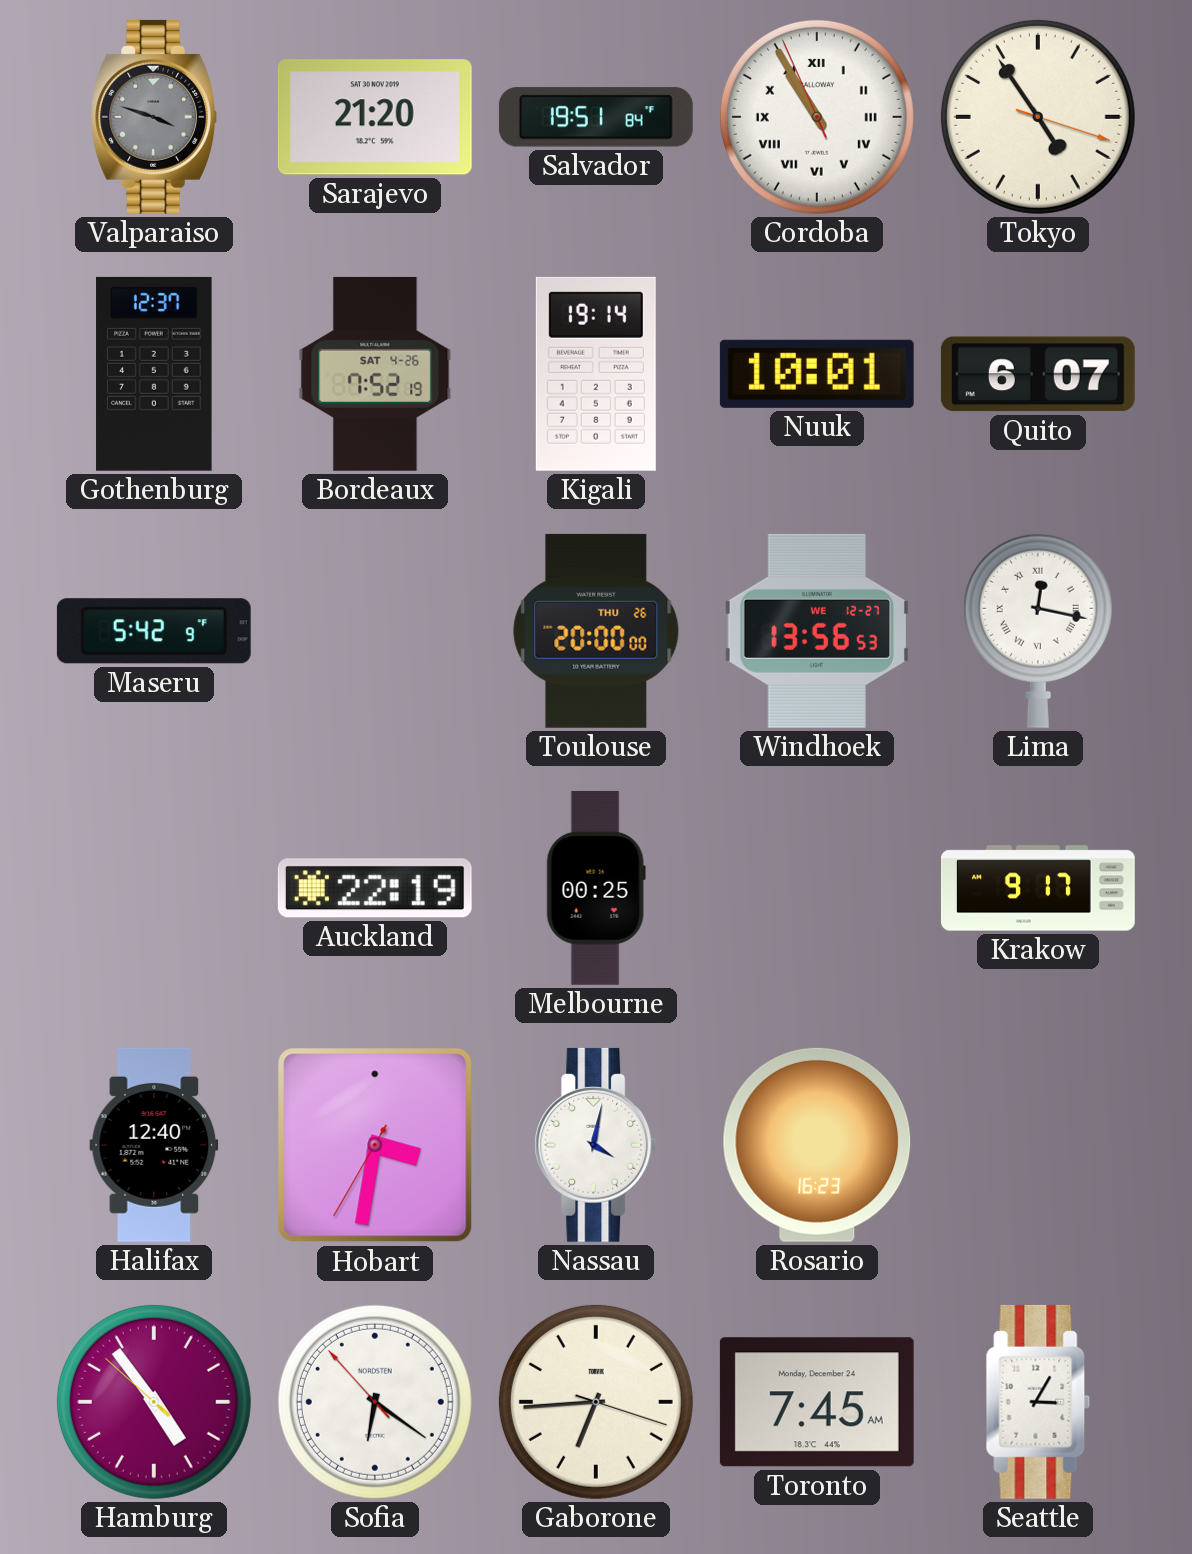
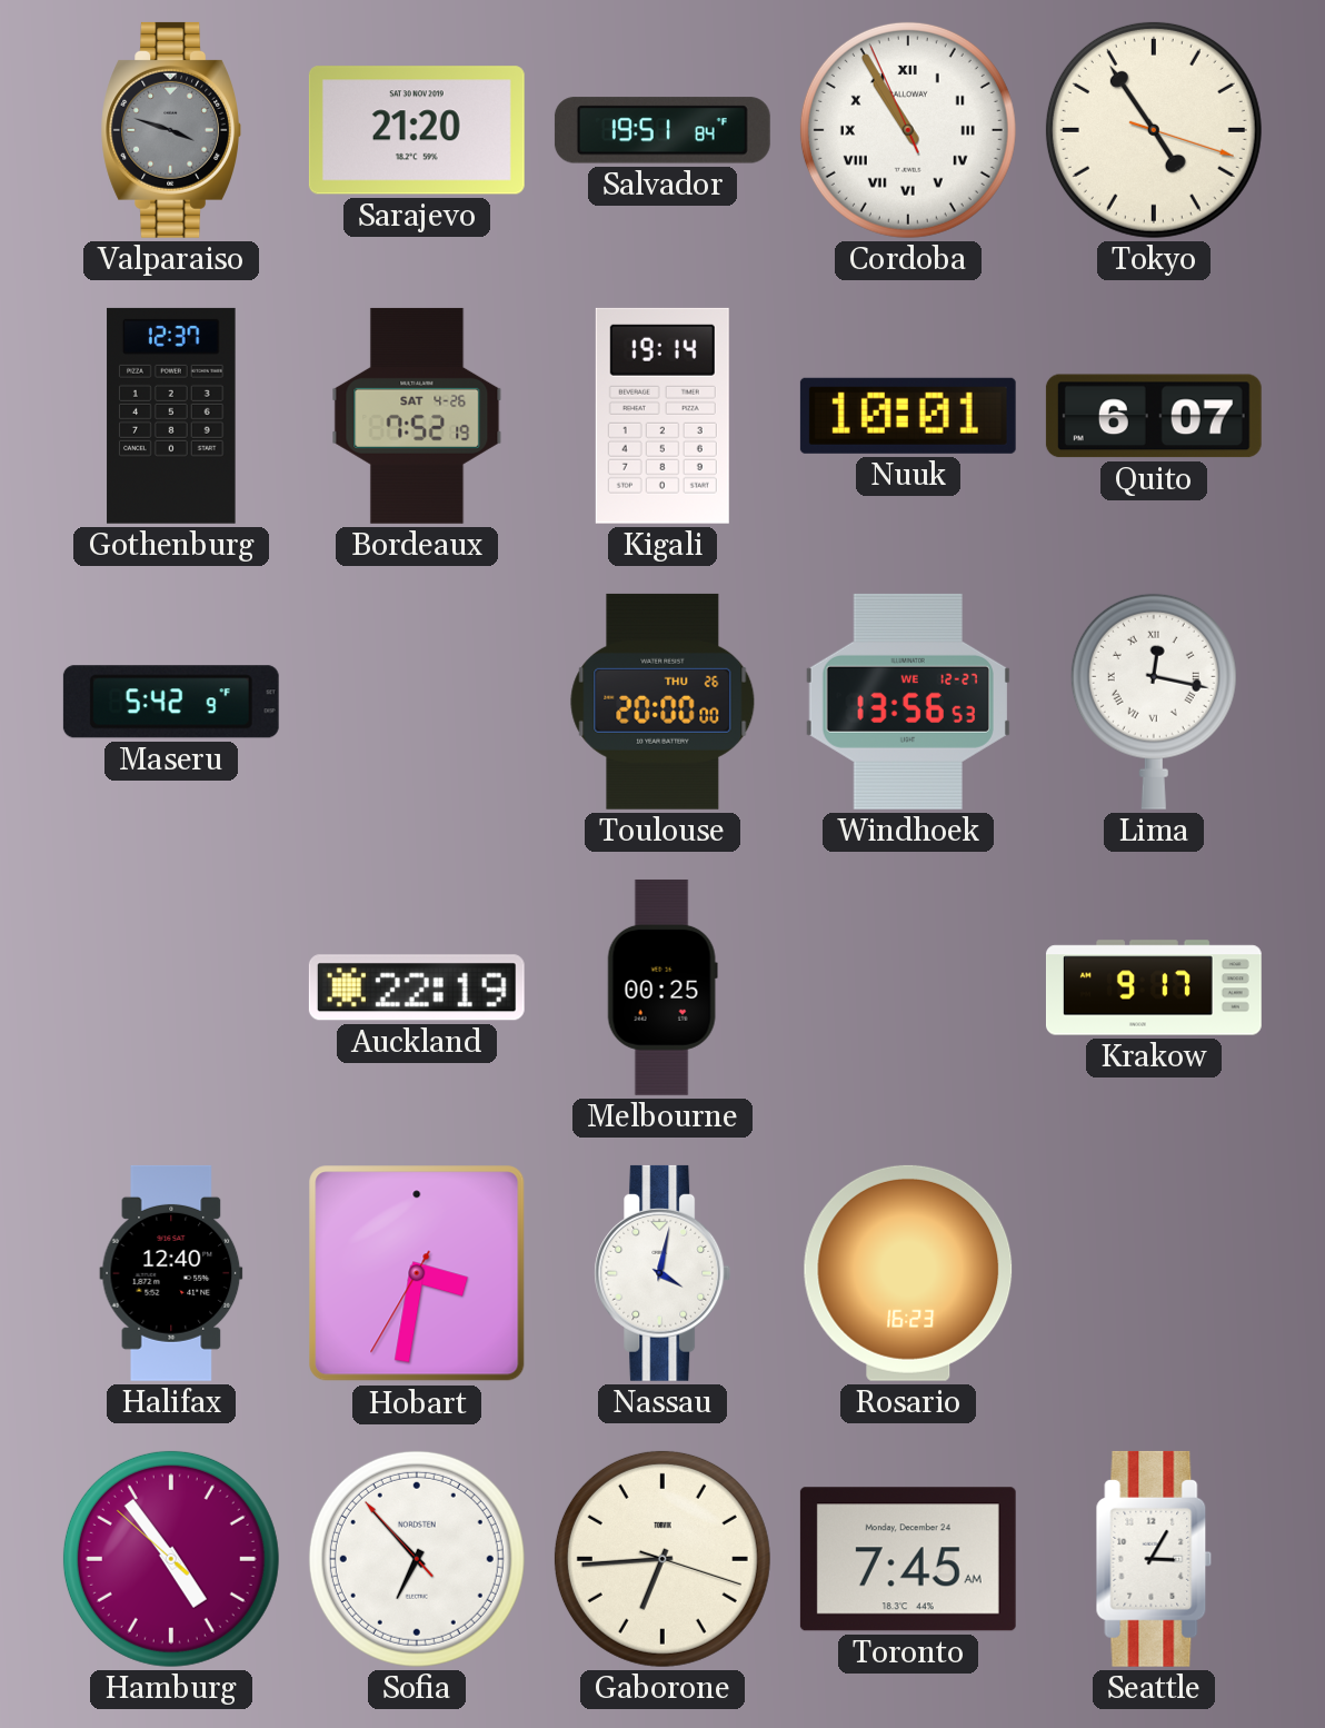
Sofia: 6:20 -> 6:52
